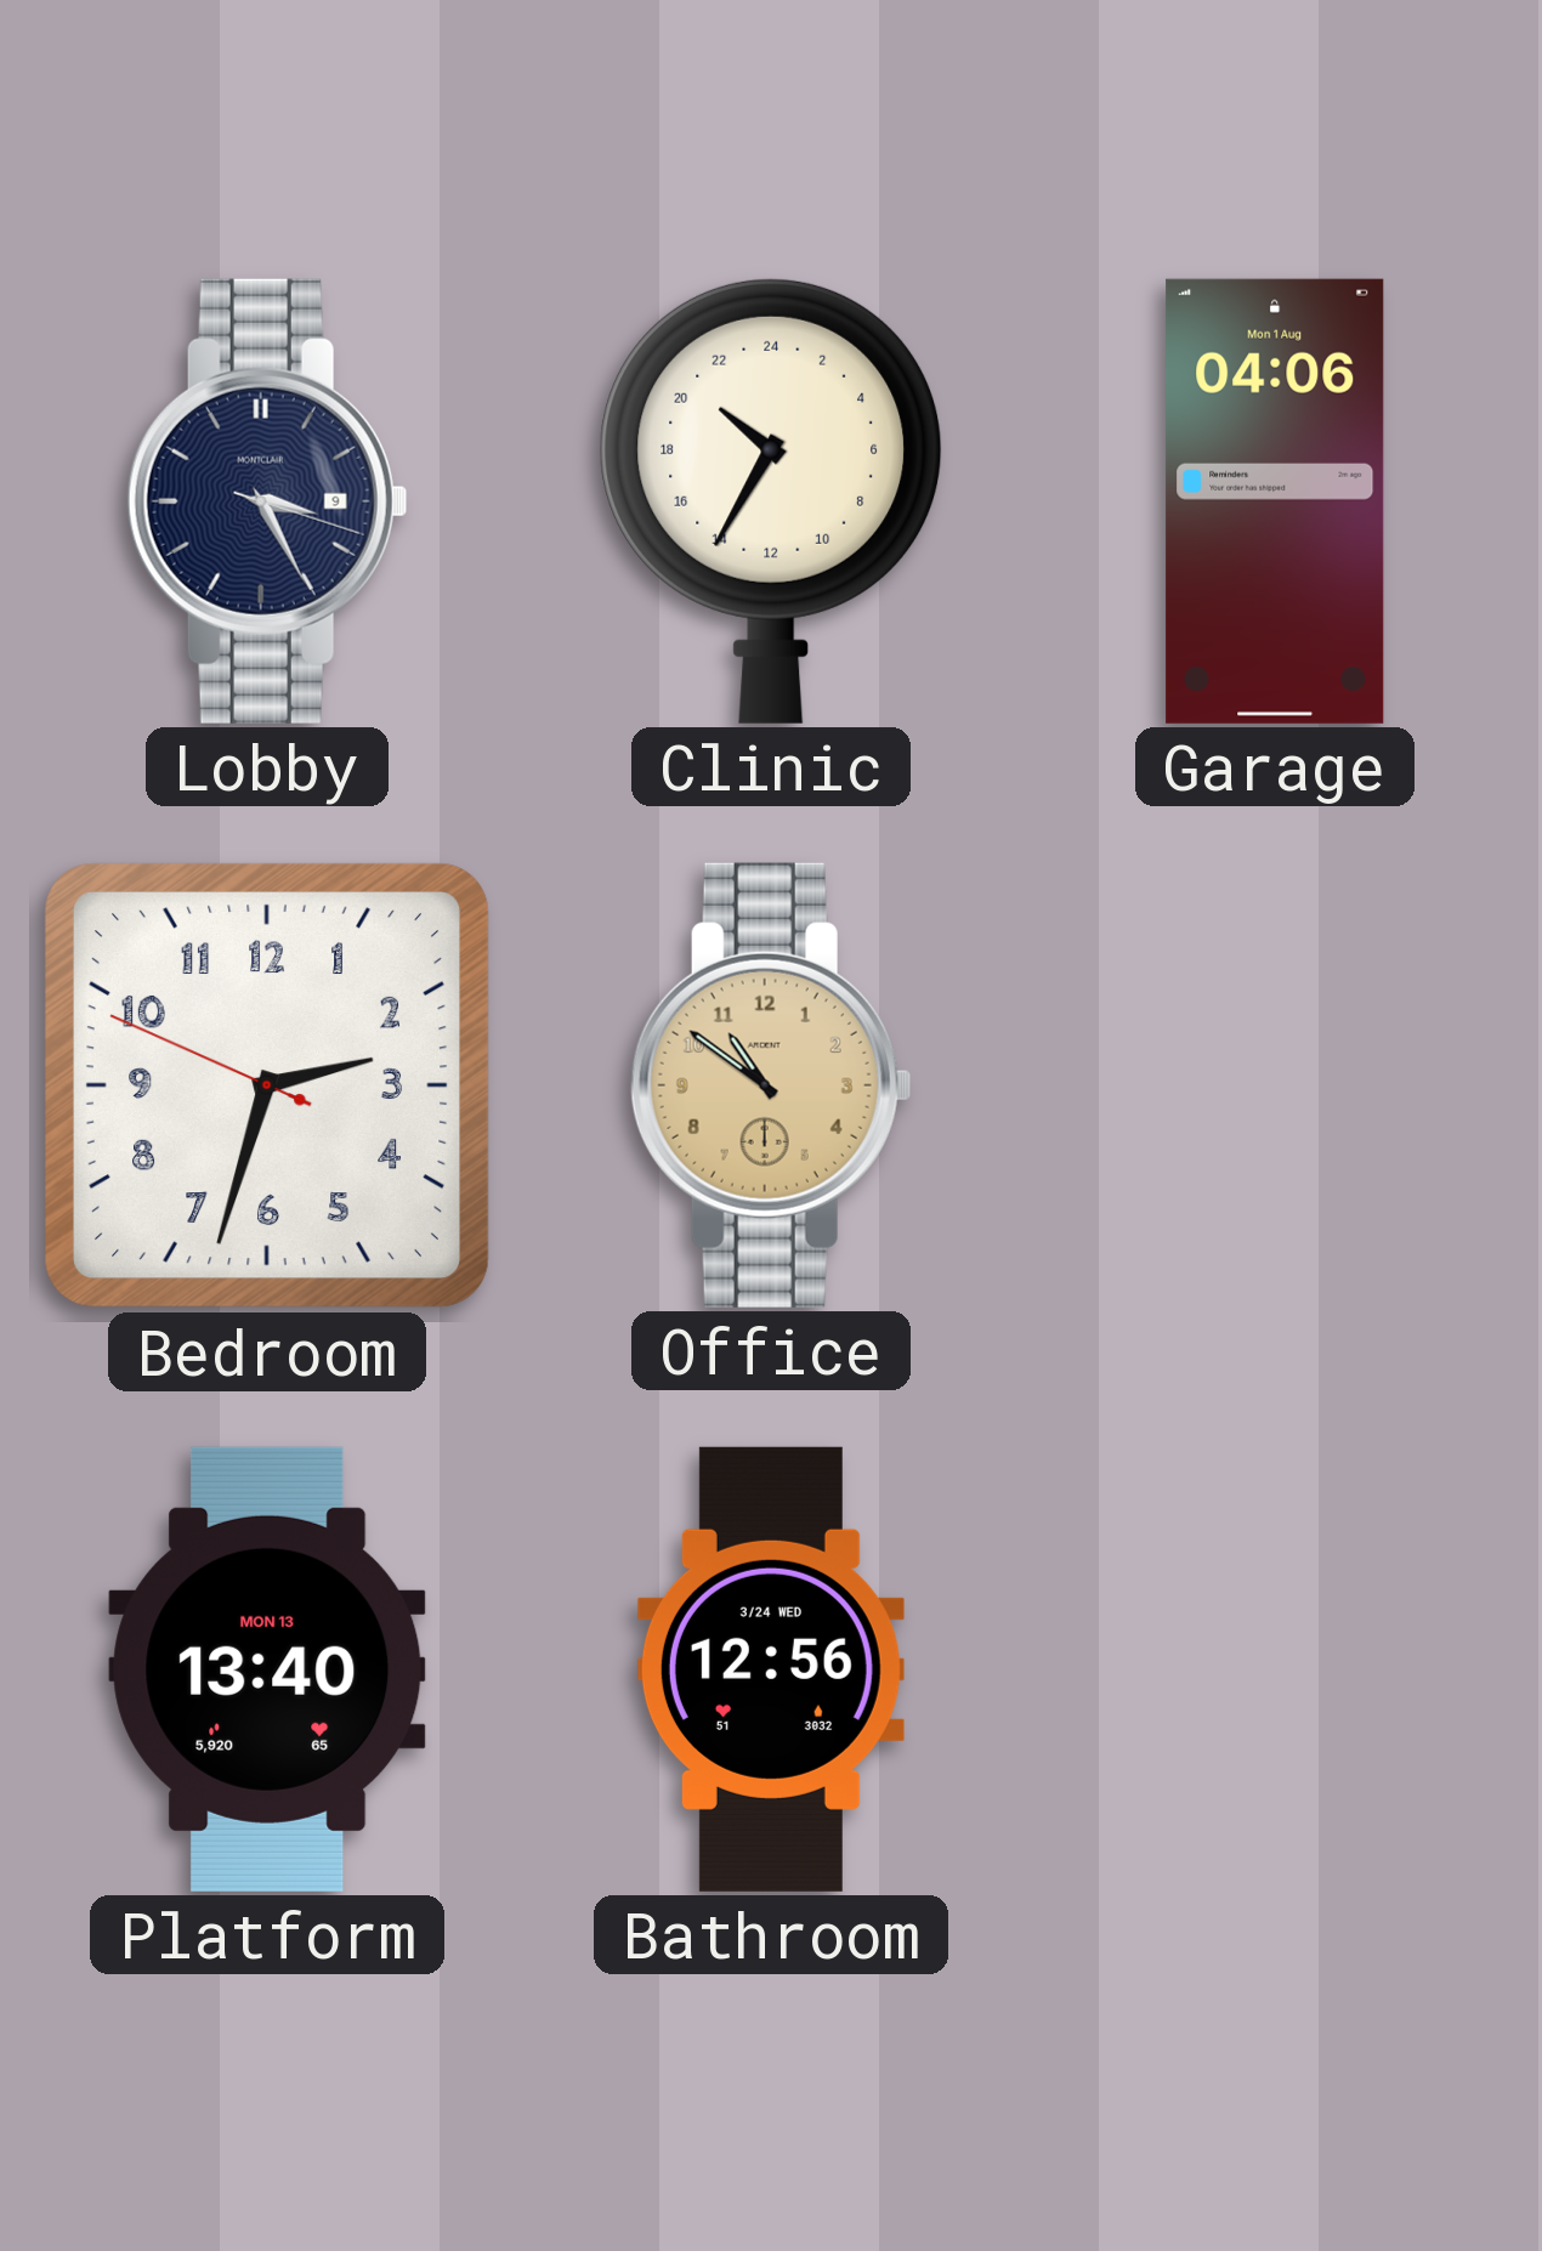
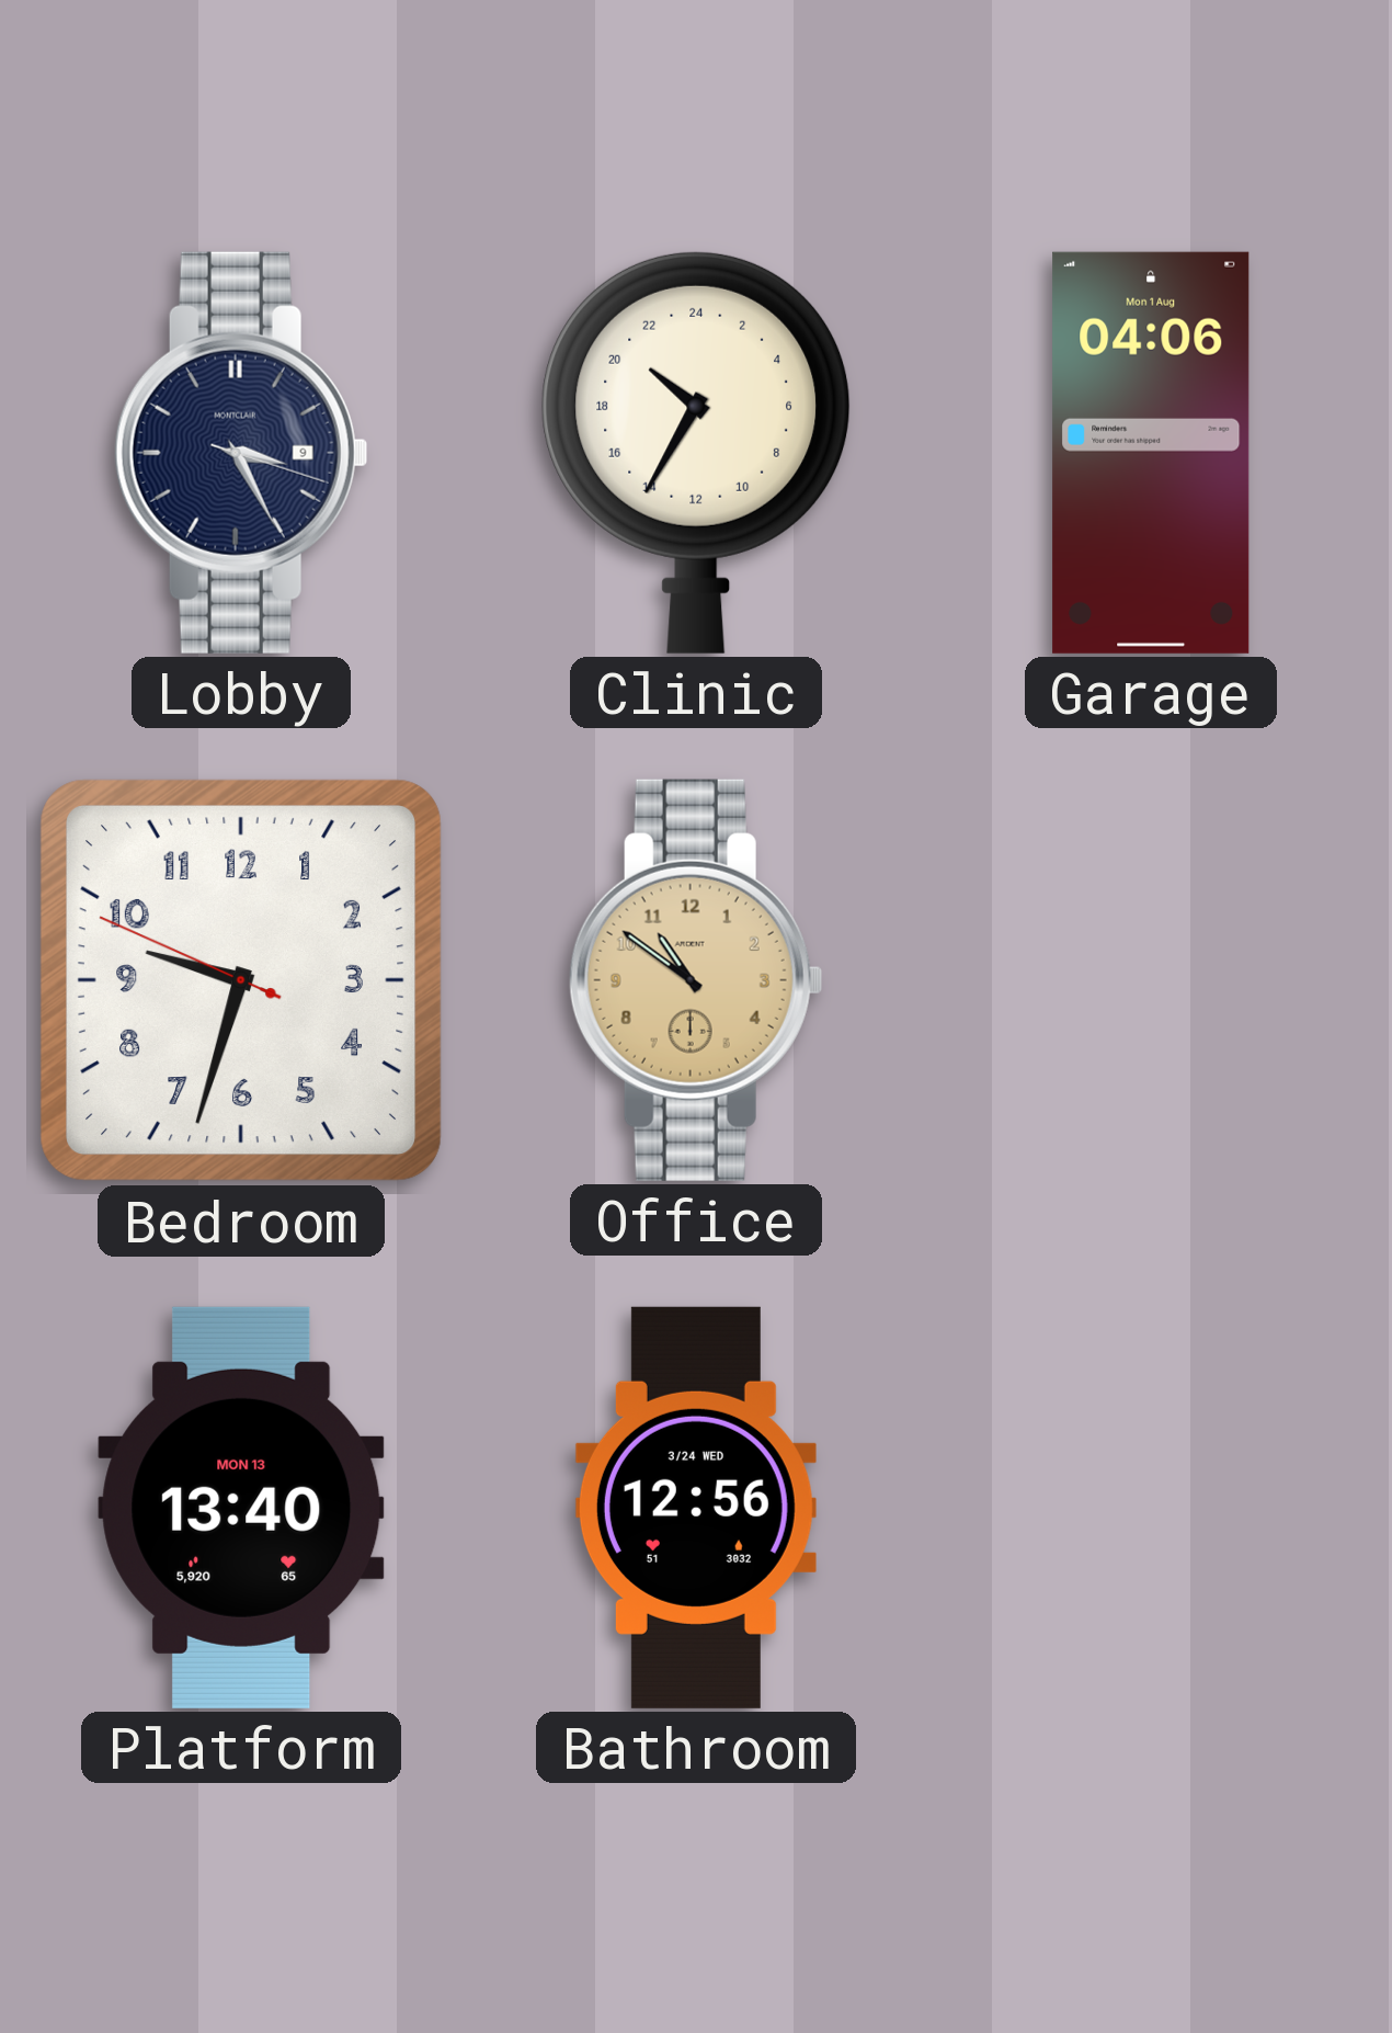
Bedroom: 2:32 -> 9:32
